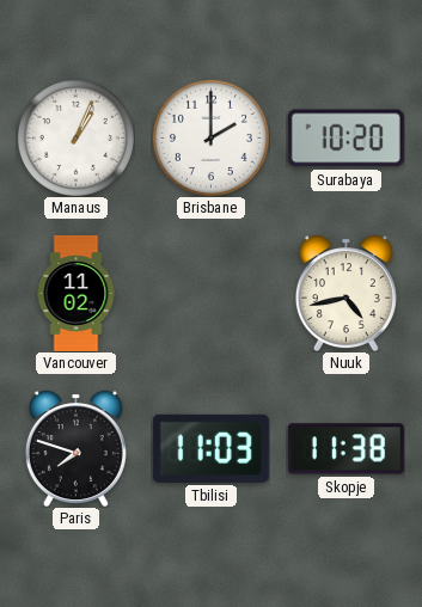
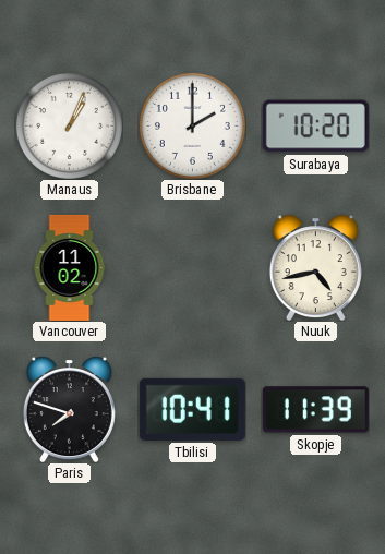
Tbilisi: 11:03 -> 10:41
Skopje: 11:38 -> 11:39
